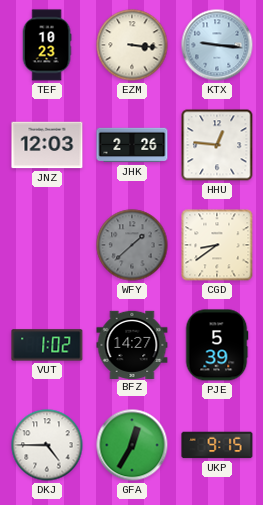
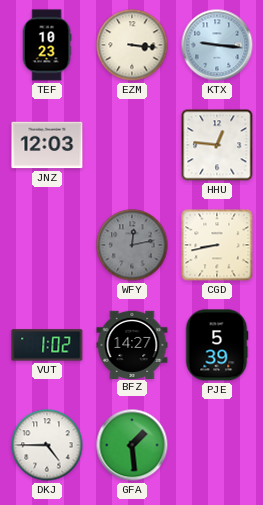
JHK: 2:26 -> none
WFY: 1:38 -> 12:13
CGD: 8:39 -> 8:43
GFA: 12:35 -> 1:29
UKP: 9:15 -> none
